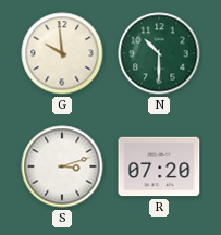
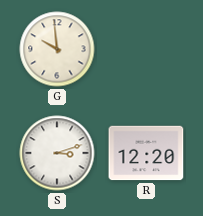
N: 10:30 -> none
R: 07:20 -> 12:20
